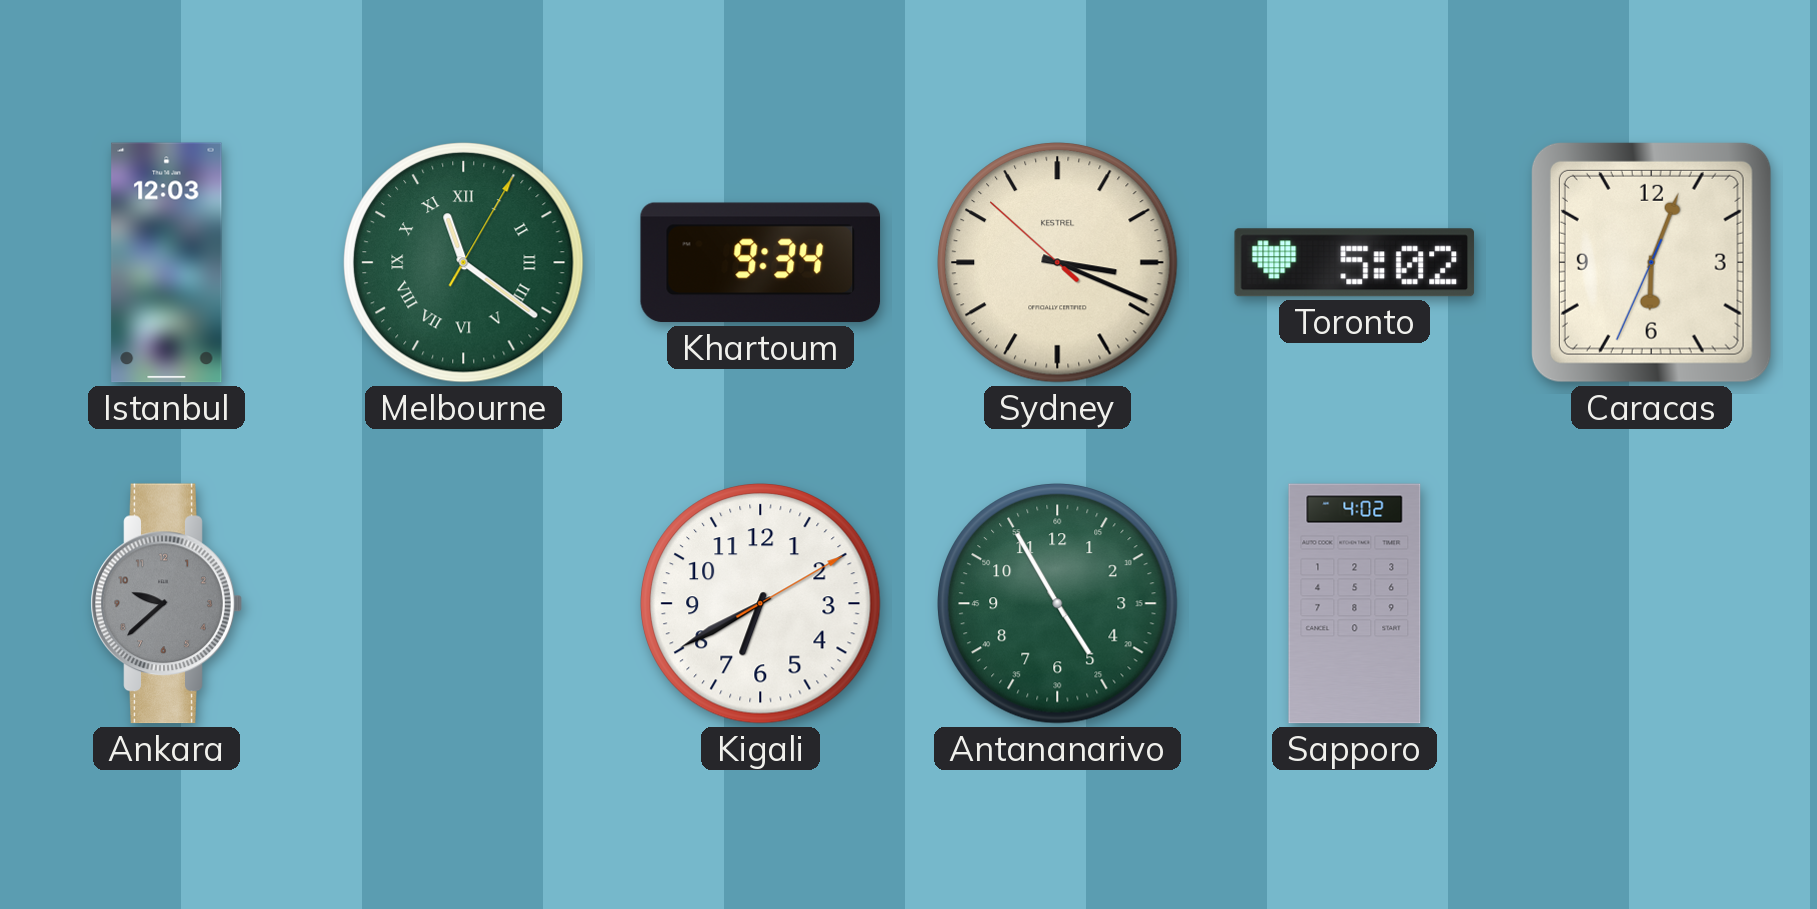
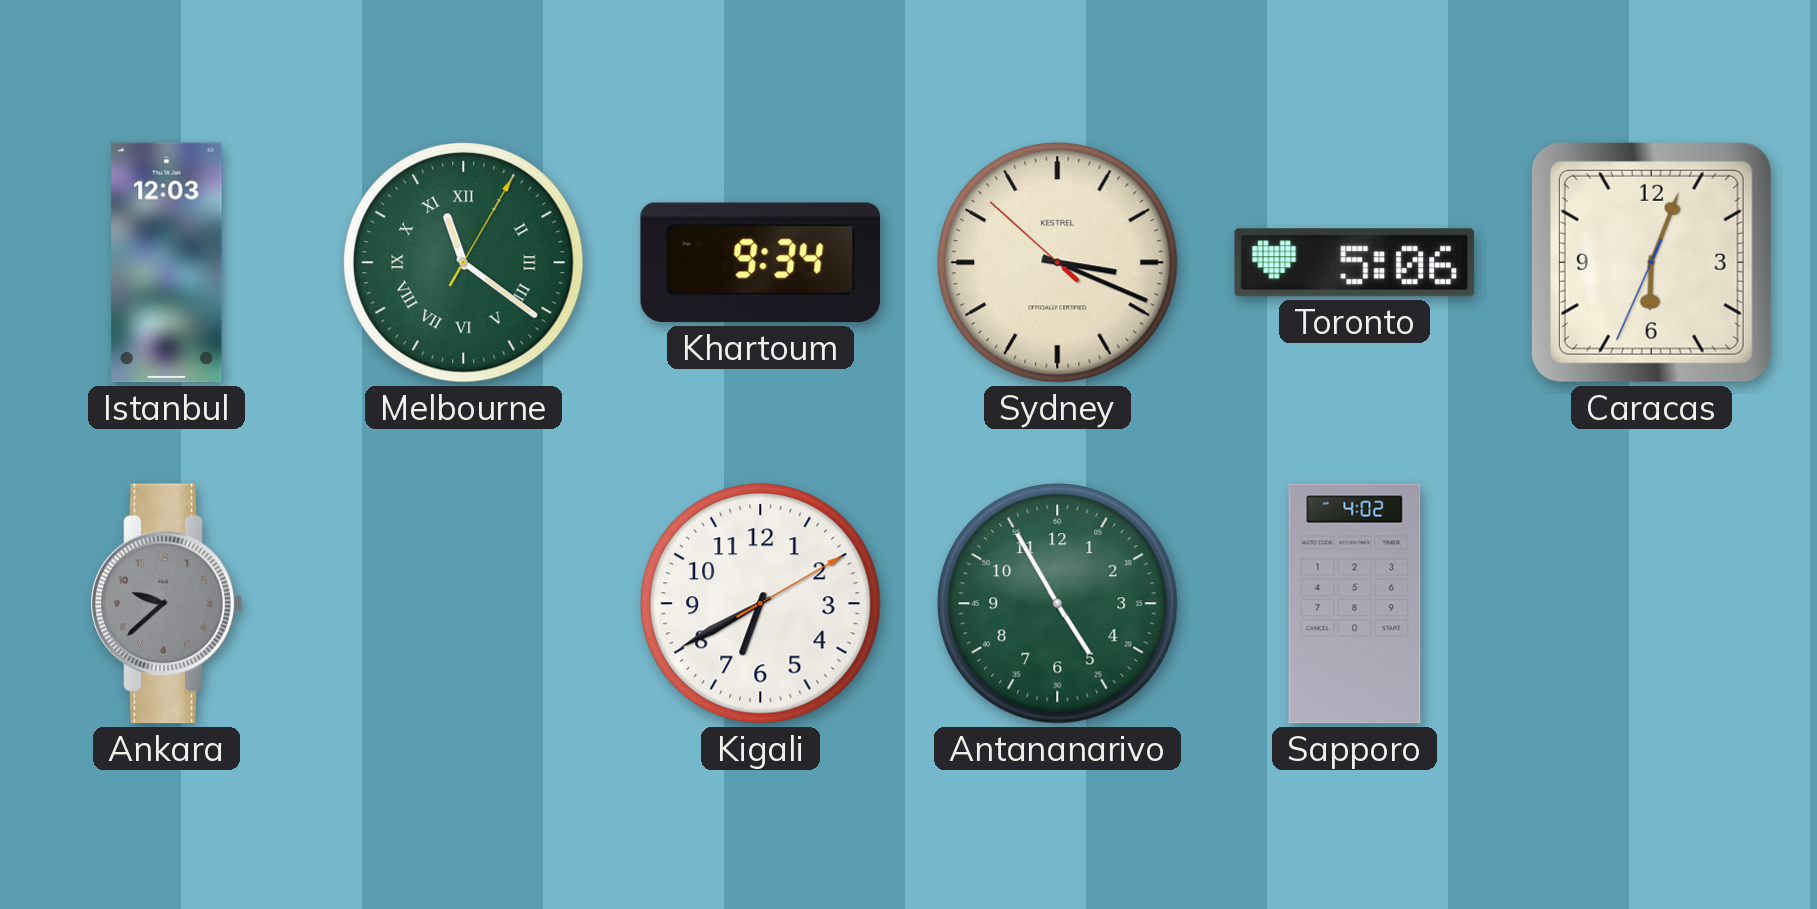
Toronto: 5:02 -> 5:06
